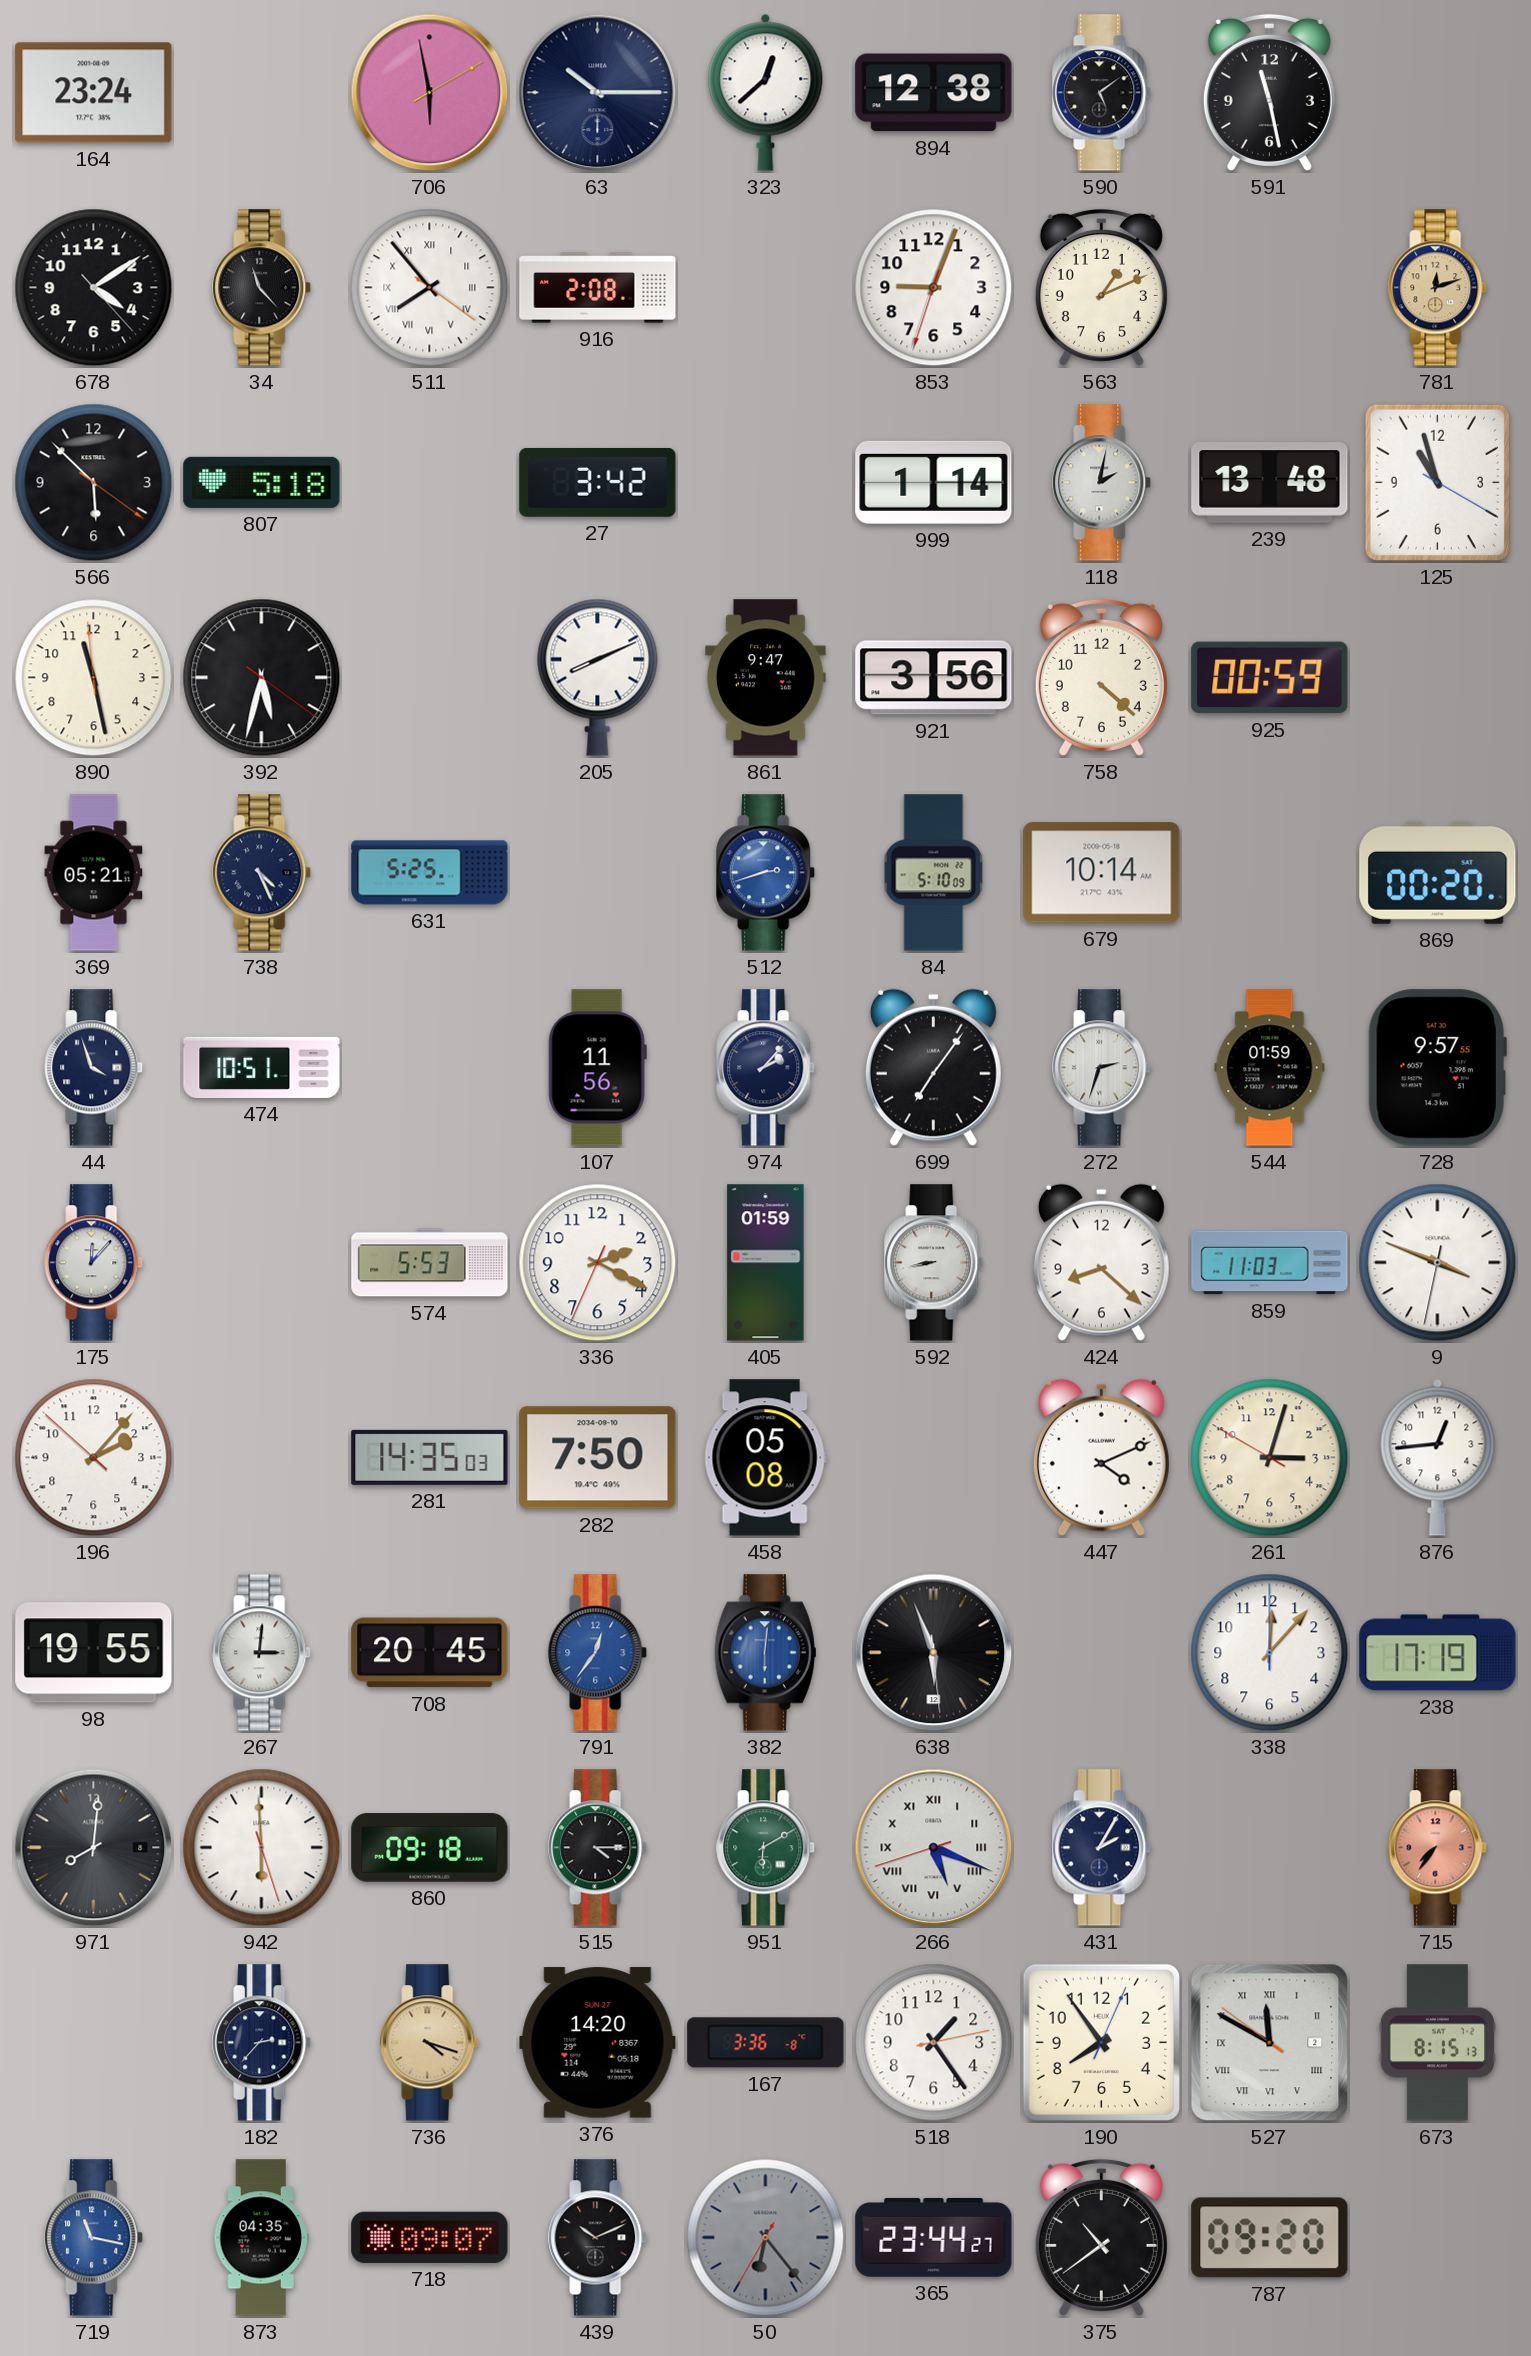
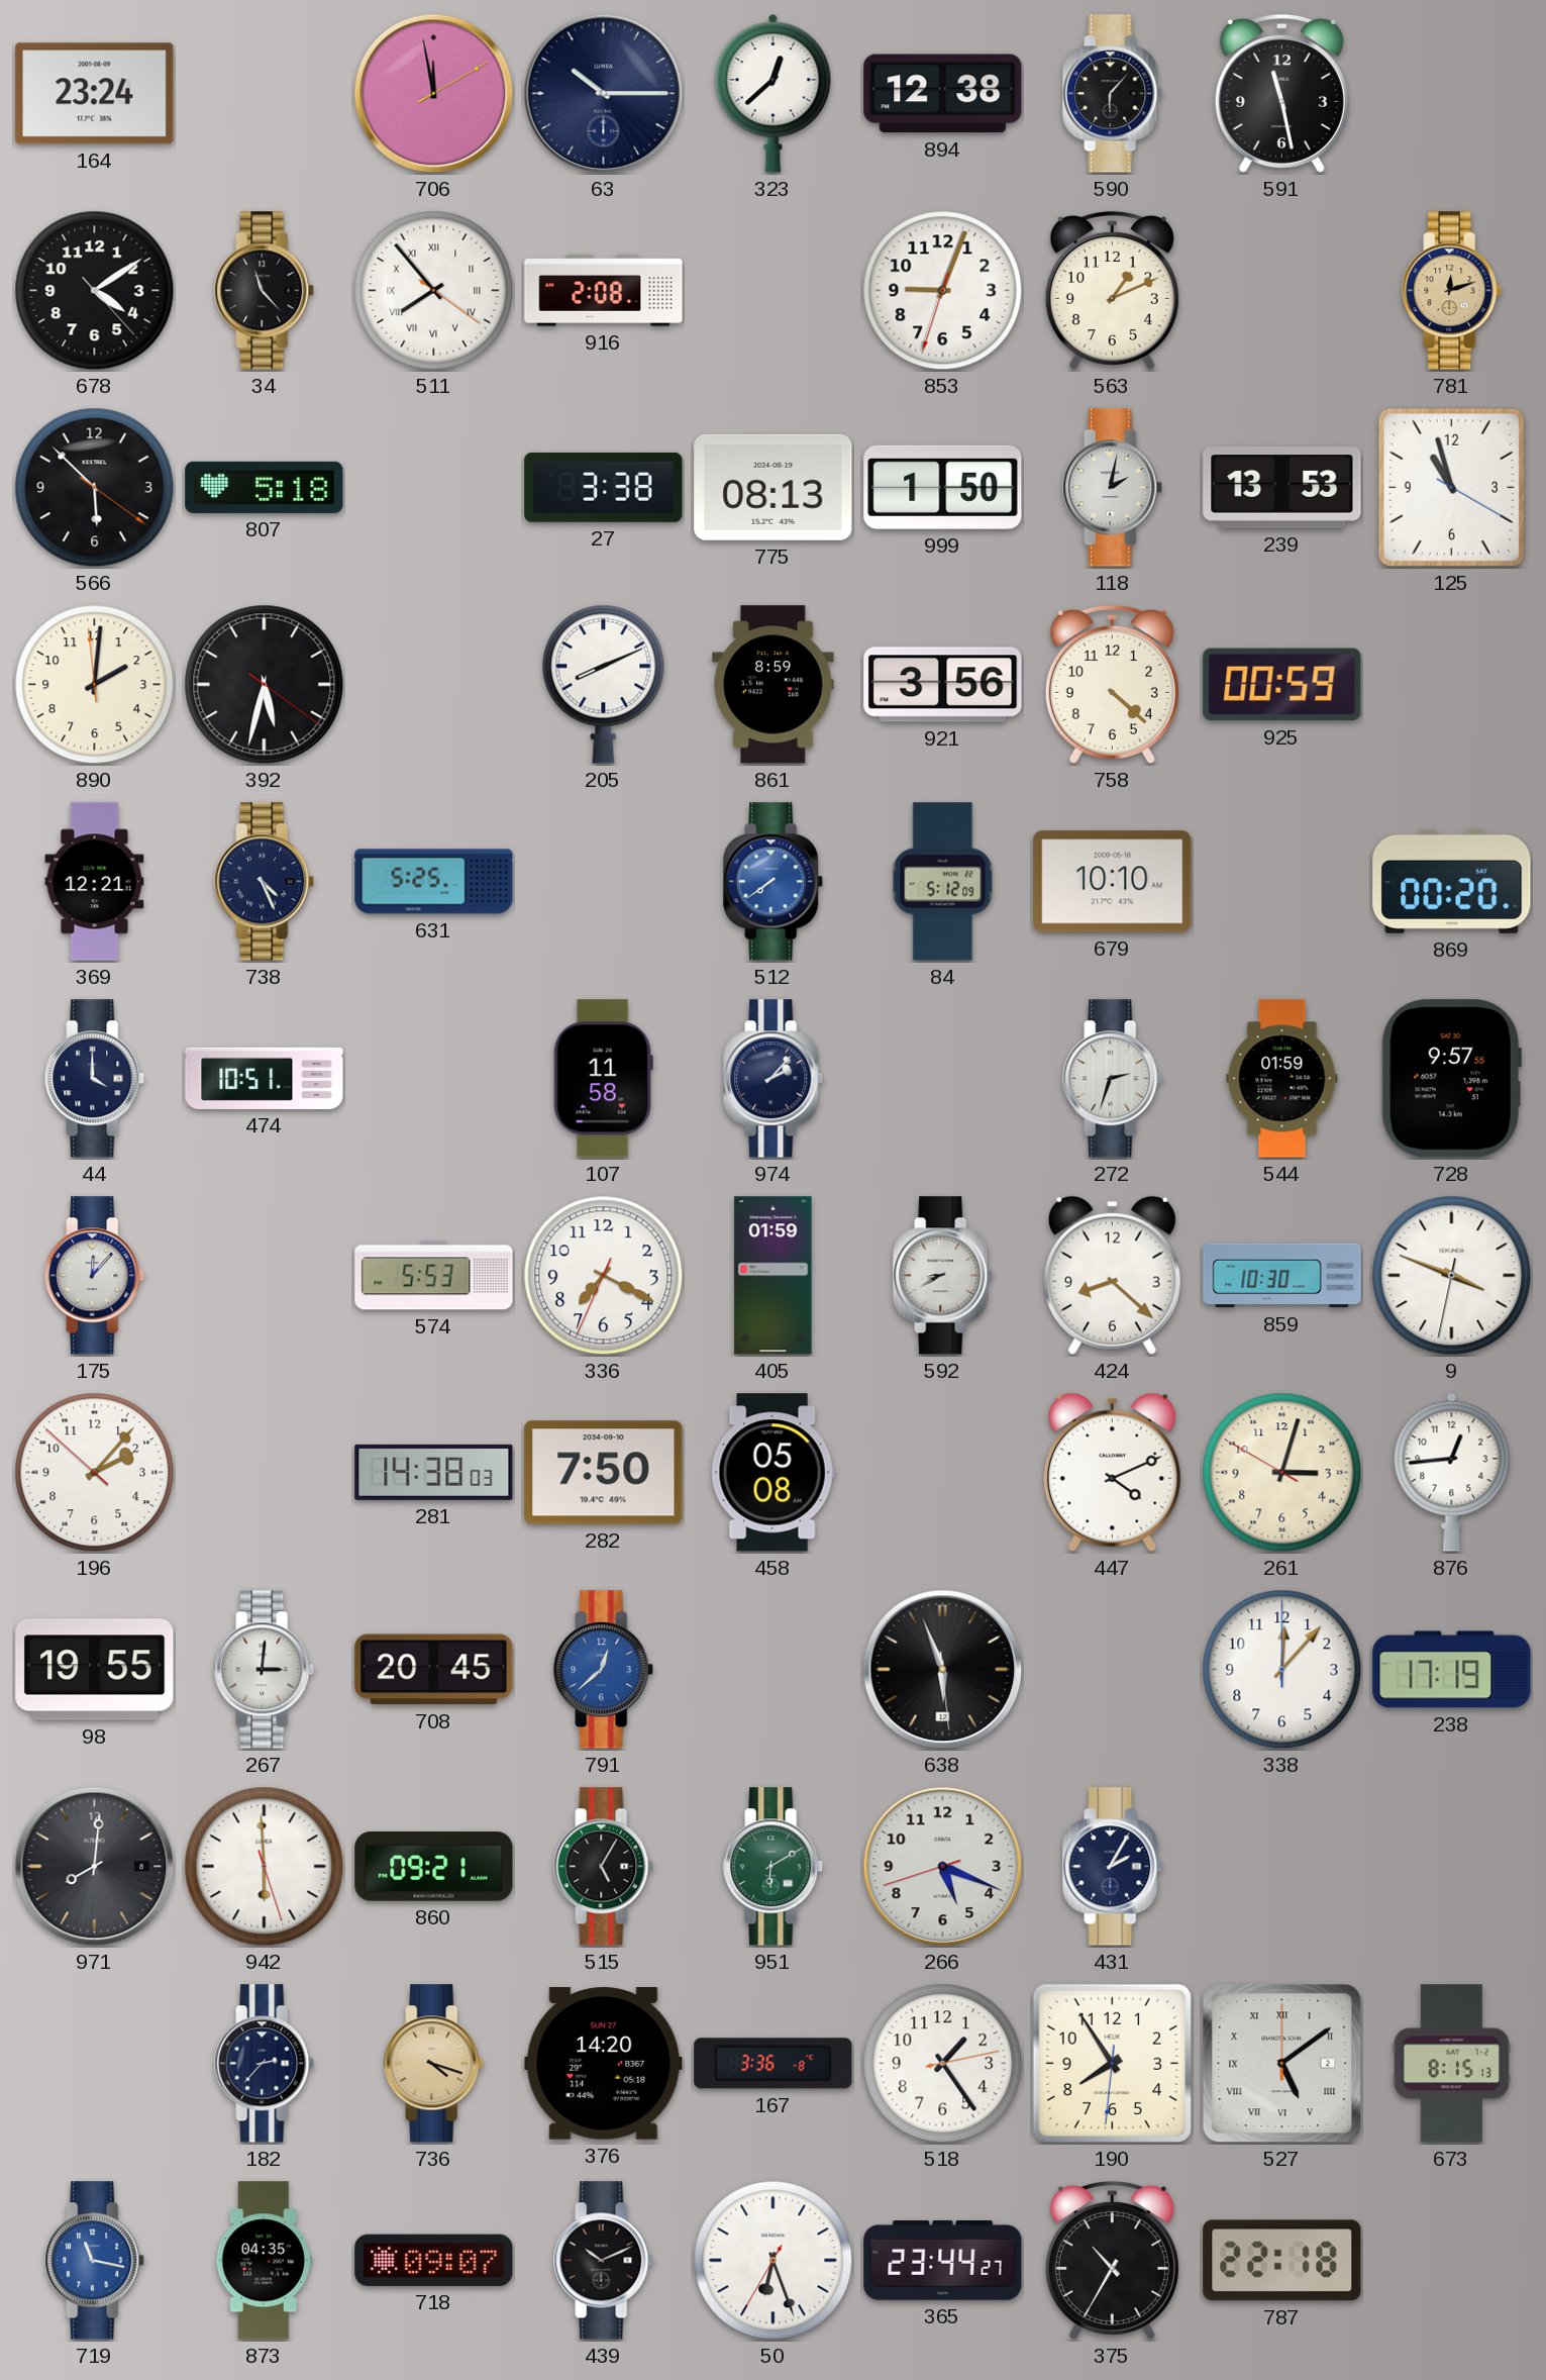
706: 5:58 -> 11:58
590: 5:09 -> 6:07
27: 3:42 -> 3:38
775: none -> 08:13
999: 1:14 -> 1:50
239: 13:48 -> 13:53
890: 11:27 -> 2:00
861: 9:47 -> 8:59
369: 05:21 -> 12:21
512: 2:42 -> 7:39
84: 5:10 -> 5:12
679: 10:14 -> 10:10
44: 3:57 -> 4:00
107: 11:56 -> 11:58
699: 7:06 -> none
336: 2:19 -> 7:19
592: 8:43 -> 8:40
859: 11:03 -> 10:30
281: 14:35 -> 14:38
791: 12:36 -> 12:38
382: 6:01 -> none
860: 09:18 -> 09:21
515: 4:15 -> 5:05
266 numerals: Roman -> Arabic
715: 7:36 -> none
190: 7:54:04 -> 7:54:31
527: 11:49 -> 5:09
50: 6:23 -> 6:26
50 dial: grey -> white
375: 10:39 -> 10:35
787: 09:20 -> 22:18
